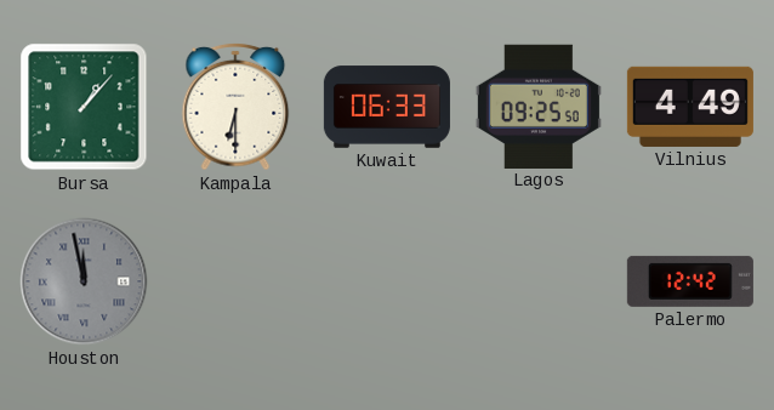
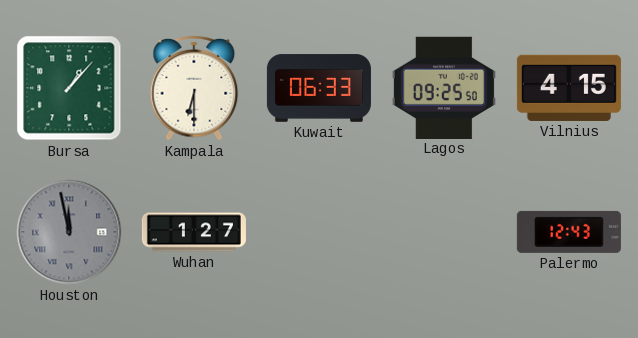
Vilnius: 4:49 -> 4:15
Wuhan: none -> 1:27
Palermo: 12:42 -> 12:43
